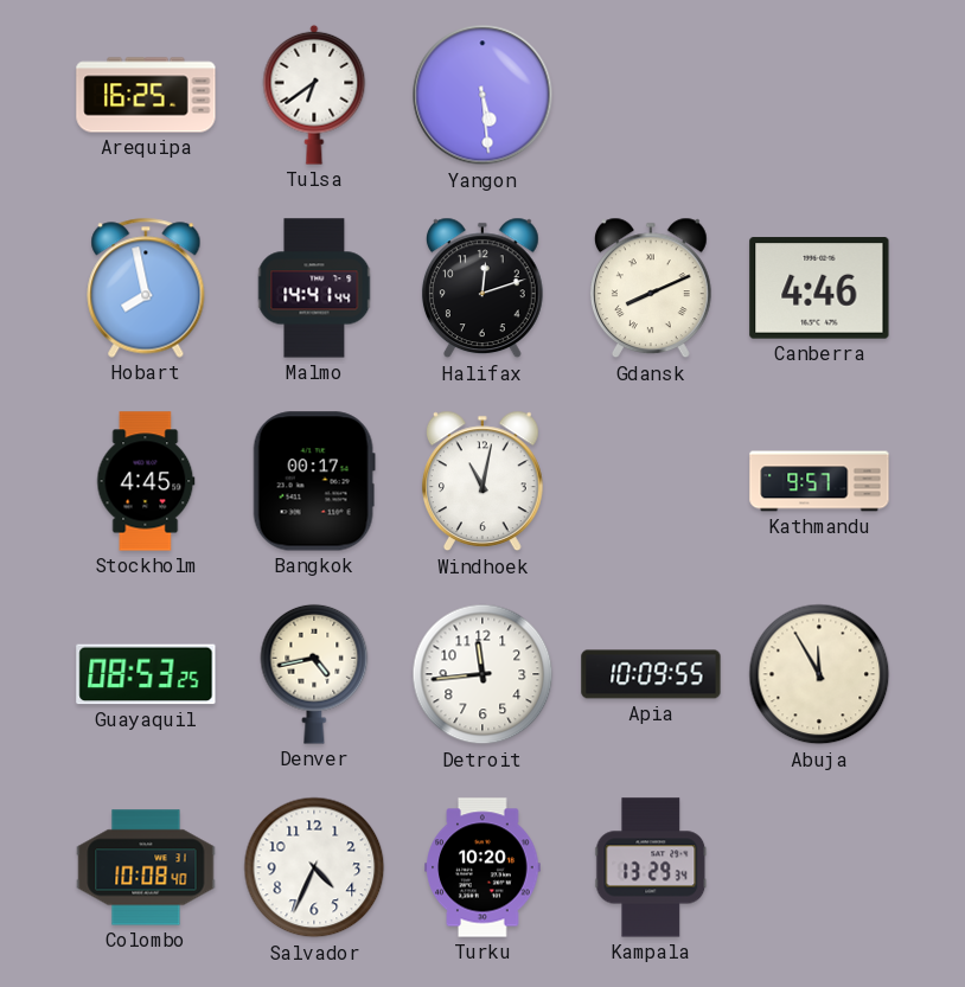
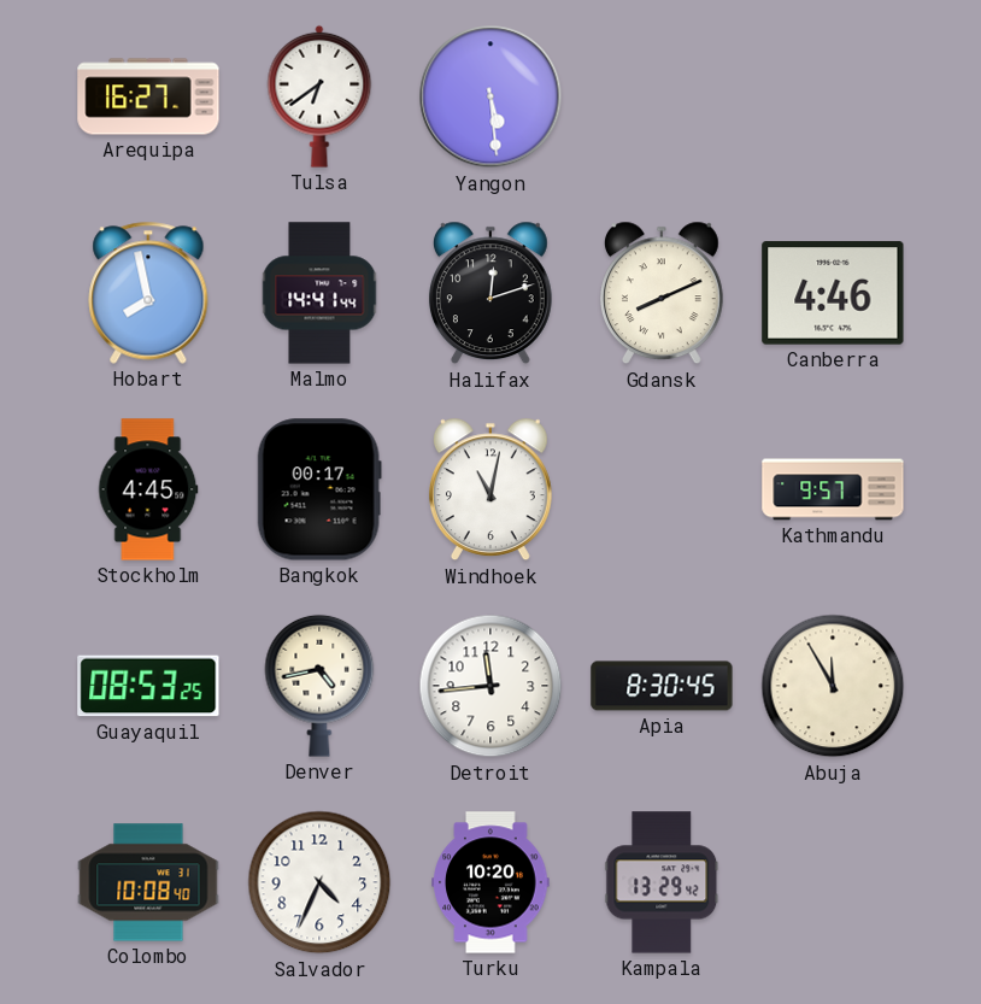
Arequipa: 16:25 -> 16:27
Apia: 10:09 -> 8:30
Kampala: 13:29:34 -> 13:29:42
